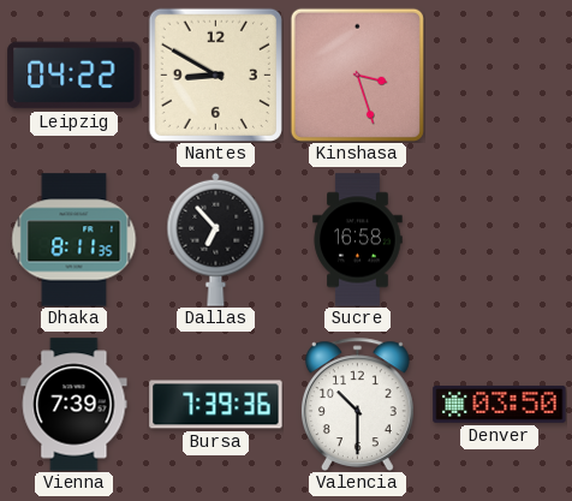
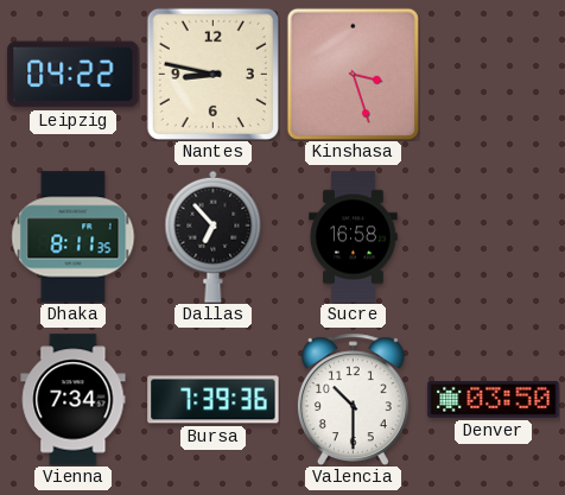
Nantes: 8:50 -> 8:47
Vienna: 7:39 -> 7:34
